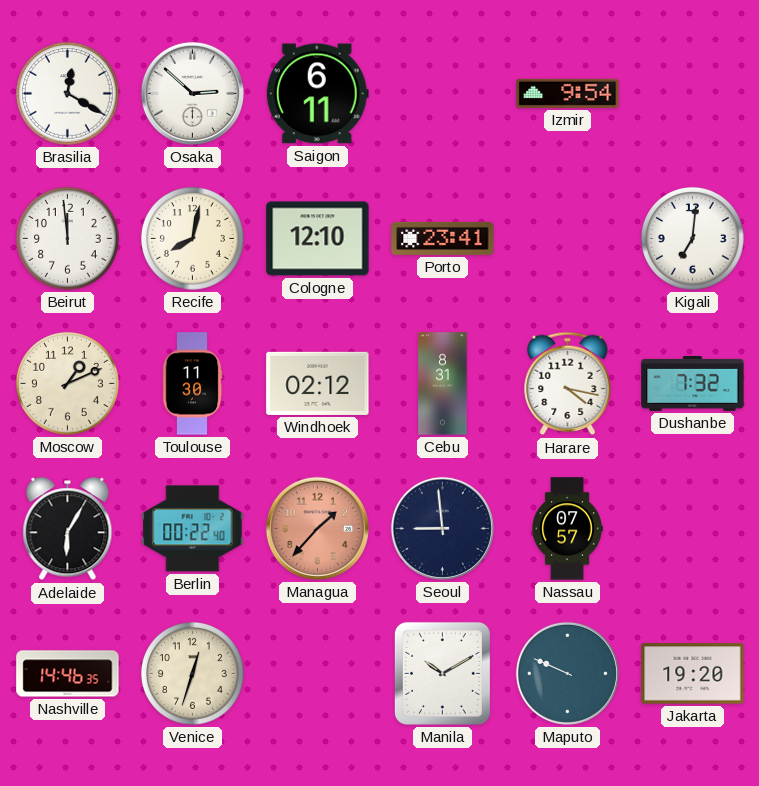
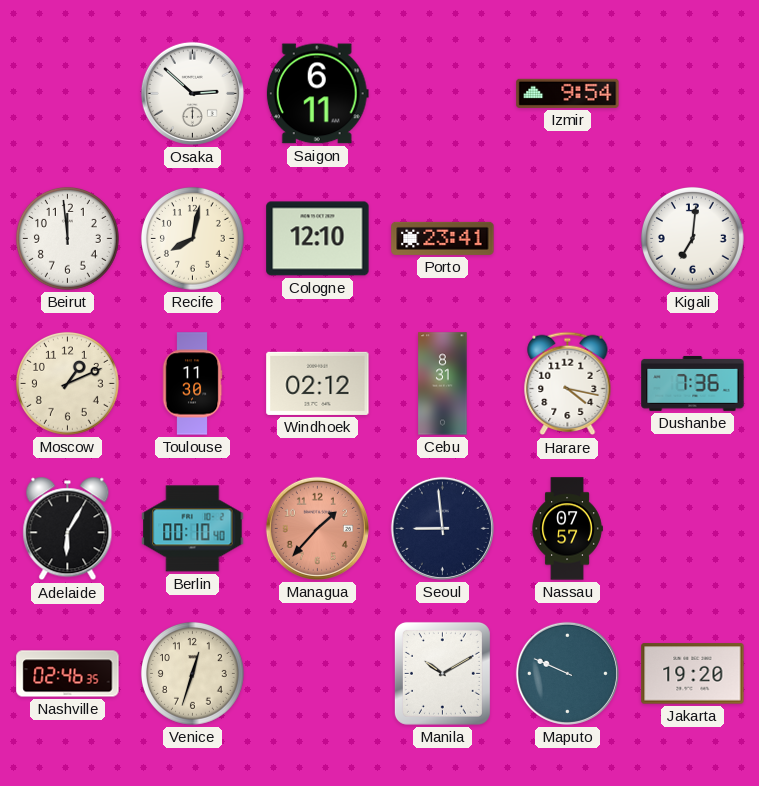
Brasilia: 12:20 -> none
Dushanbe: 7:32 -> 7:36
Berlin: 00:22 -> 00:10
Nashville: 14:46 -> 02:46
